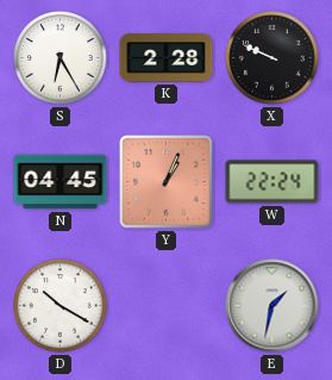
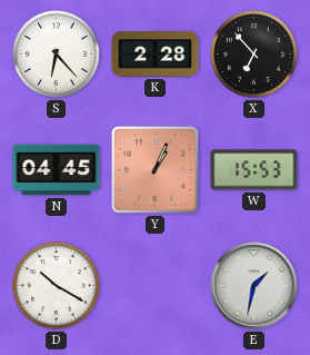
S: 6:25 -> 6:23
X: 9:49 -> 6:53
W: 22:24 -> 15:53
